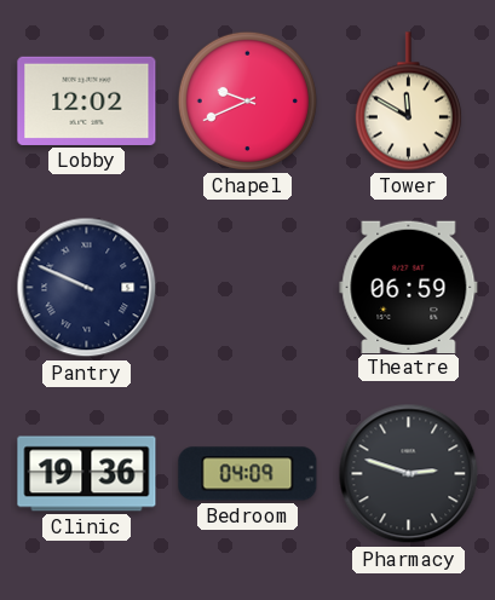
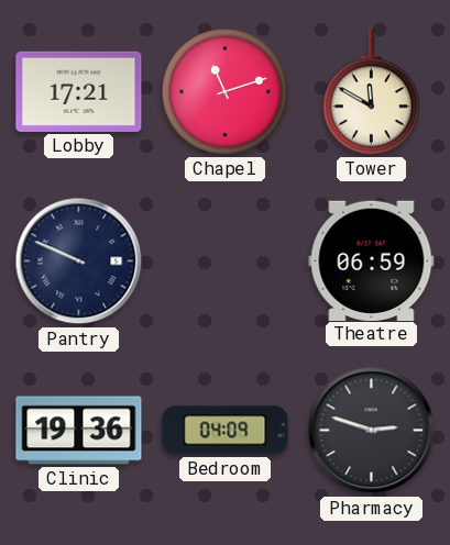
Lobby: 12:02 -> 17:21
Chapel: 9:41 -> 11:12
